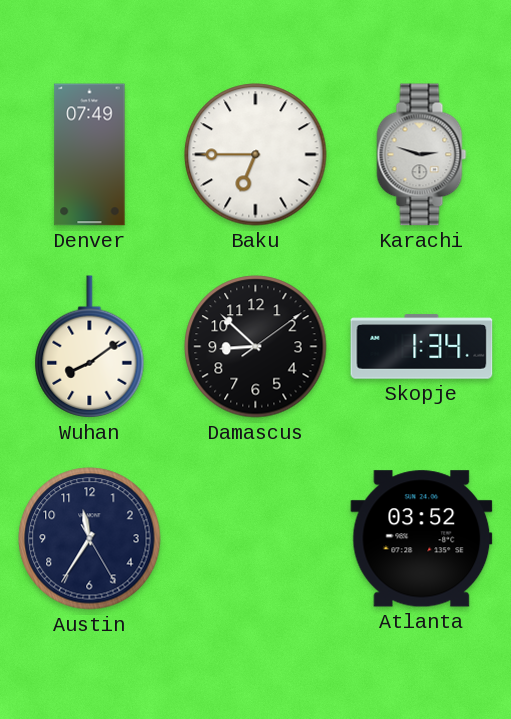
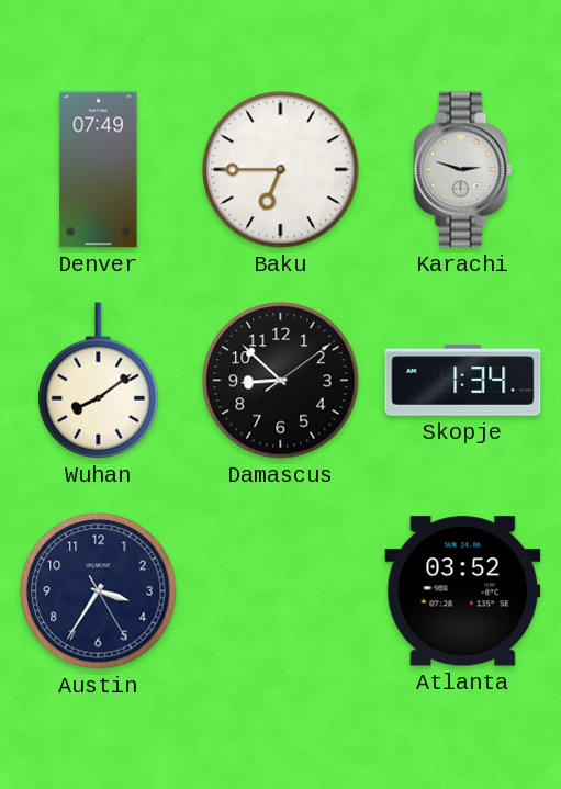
Austin: 11:35 -> 3:35
